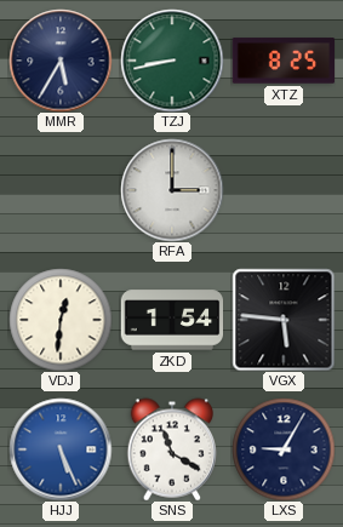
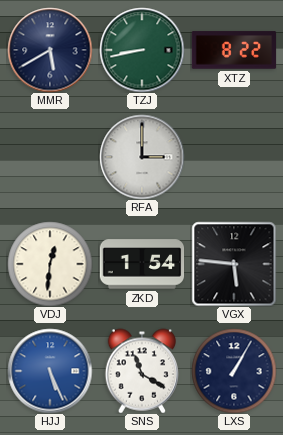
MMR: 5:35 -> 5:40
XTZ: 8:25 -> 8:22
LXS: 9:05 -> 1:05
